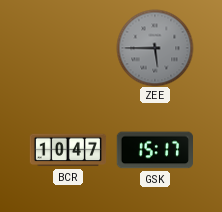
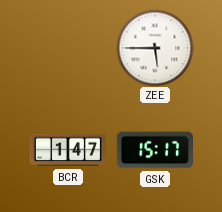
ZEE dial: grey -> white
BCR: 10:47 -> 1:47
